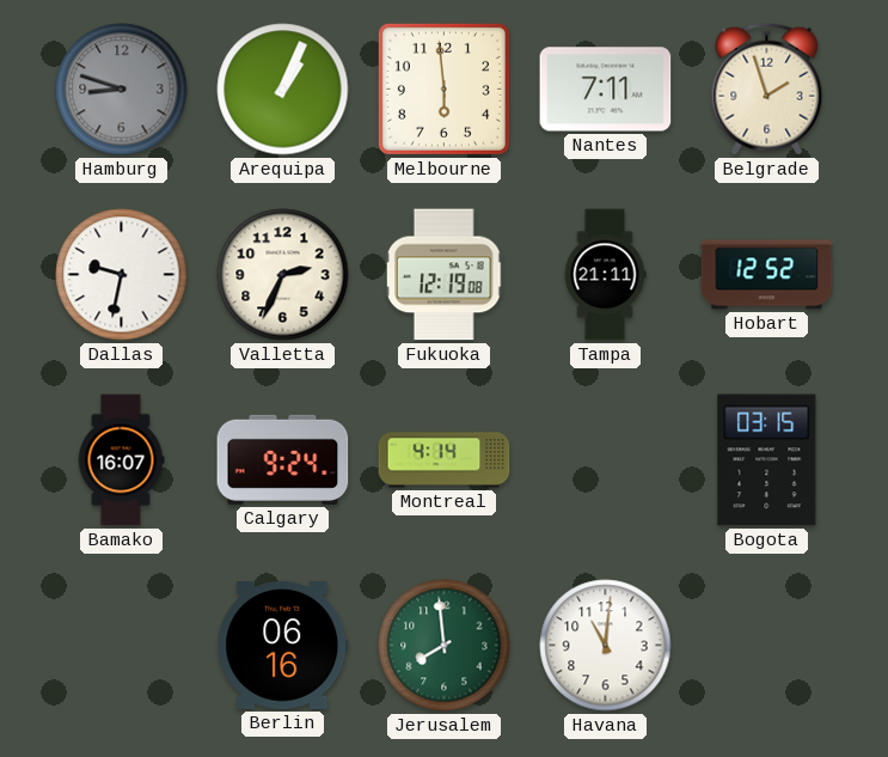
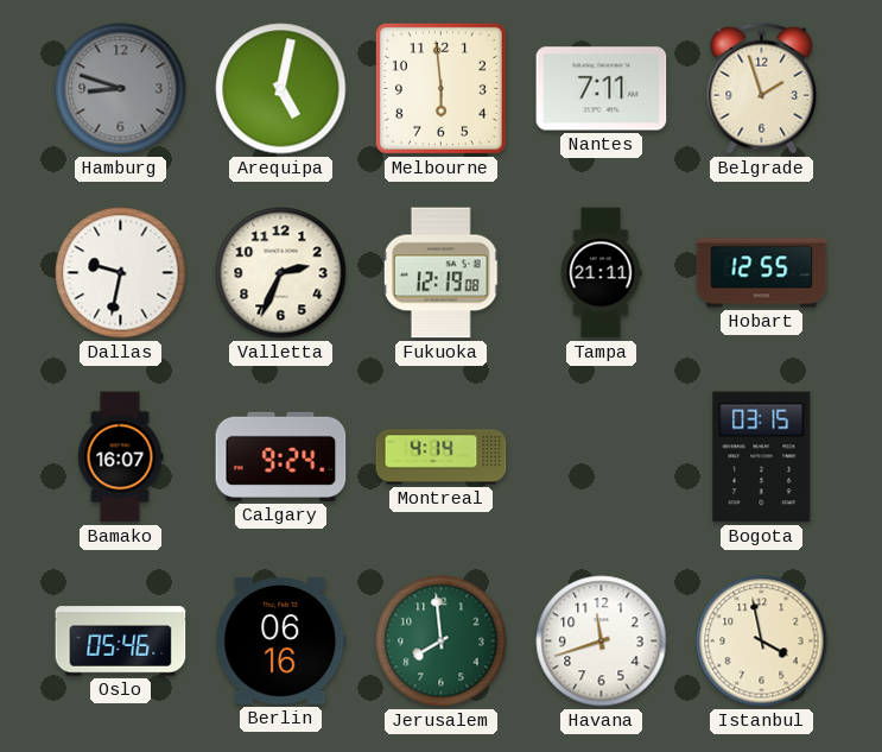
Arequipa: 1:04 -> 5:02
Hobart: 12:52 -> 12:55
Oslo: none -> 05:46
Havana: 11:01 -> 11:42
Istanbul: none -> 3:58
